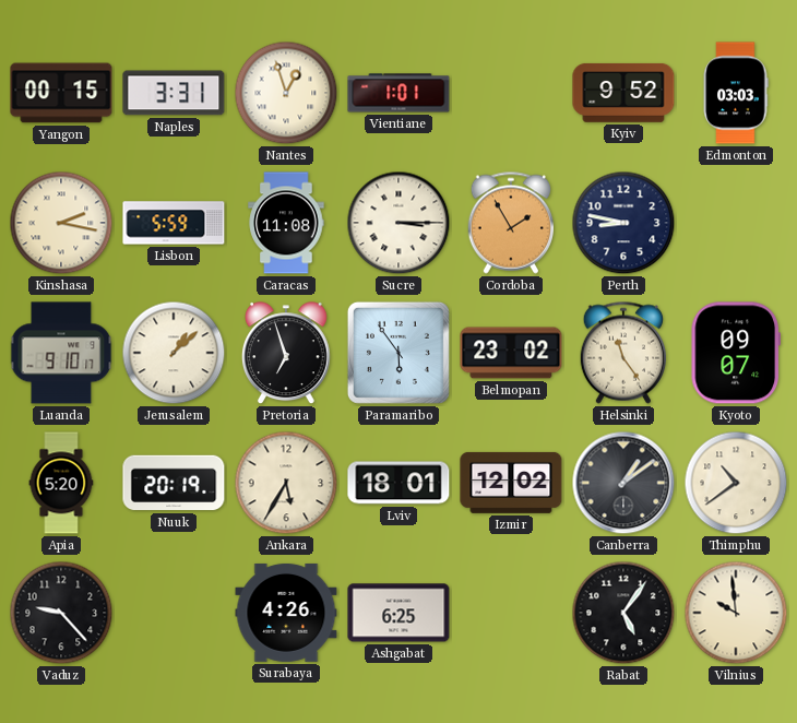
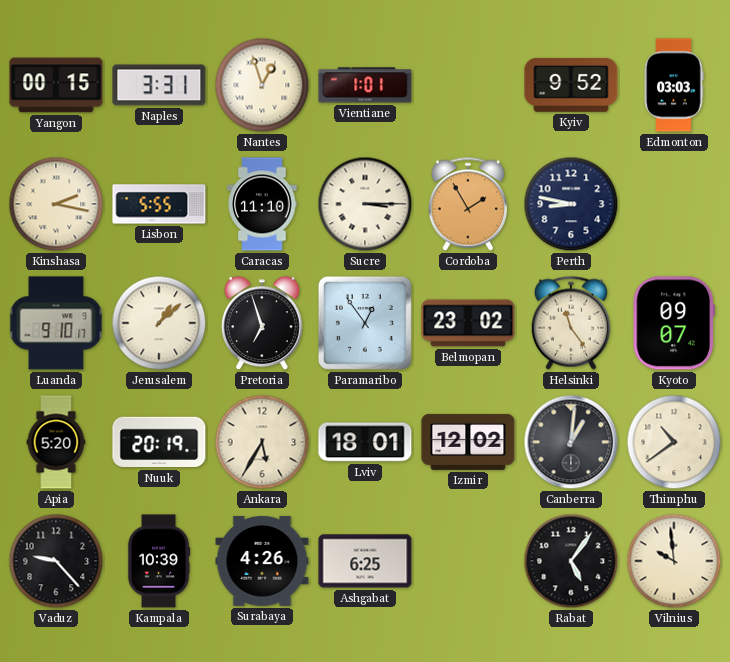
Lisbon: 5:59 -> 5:55
Caracas: 11:08 -> 11:10
Paramaribo: 5:54 -> 12:54
Canberra: 1:09 -> 1:01
Kampala: none -> 10:39
